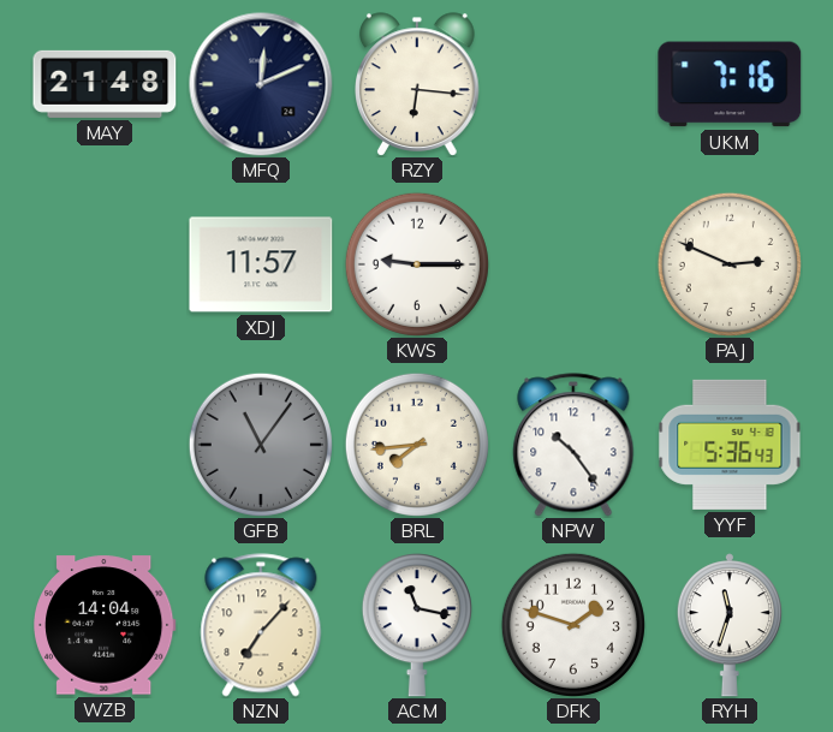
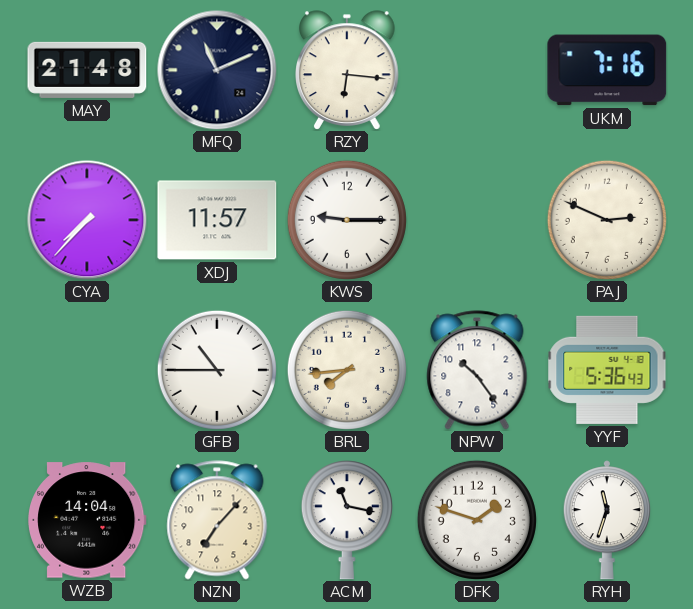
MFQ: 12:11 -> 11:11
CYA: none -> 7:37
GFB: 11:06 -> 10:45
GFB dial: grey -> white
